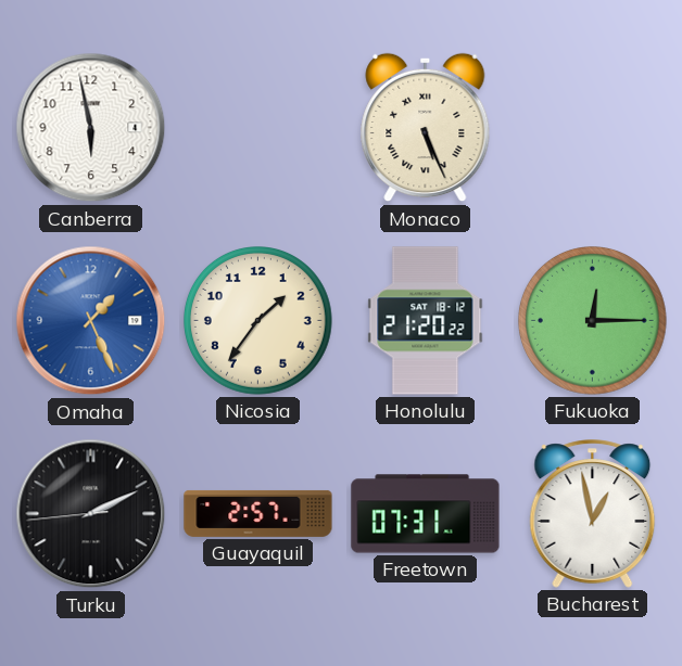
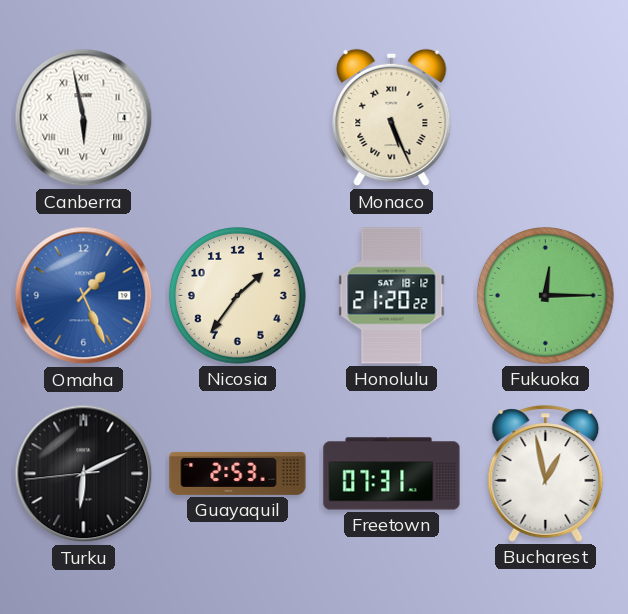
Canberra numerals: Arabic -> Roman
Turku: 2:10 -> 6:10
Guayaquil: 2:57 -> 2:53
